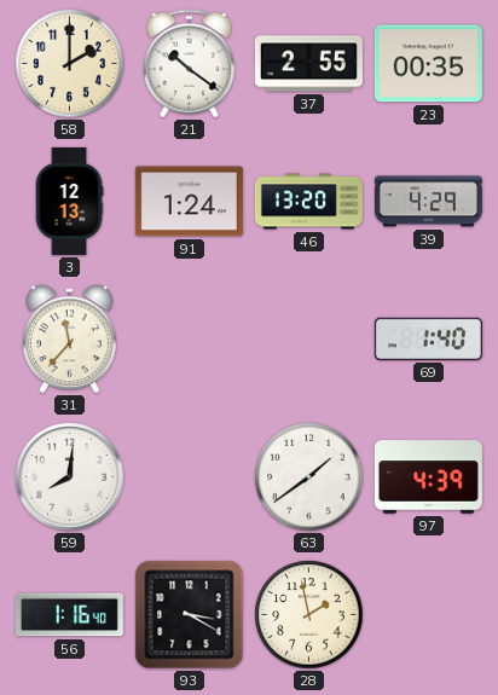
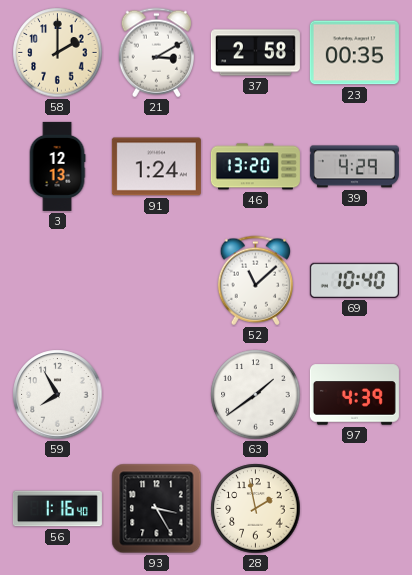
21: 10:21 -> 3:10
37: 2:55 -> 2:58
31: 11:37 -> none
52: none -> 11:08
69: 1:40 -> 10:40
59: 8:01 -> 7:55
93: 3:20 -> 3:25
